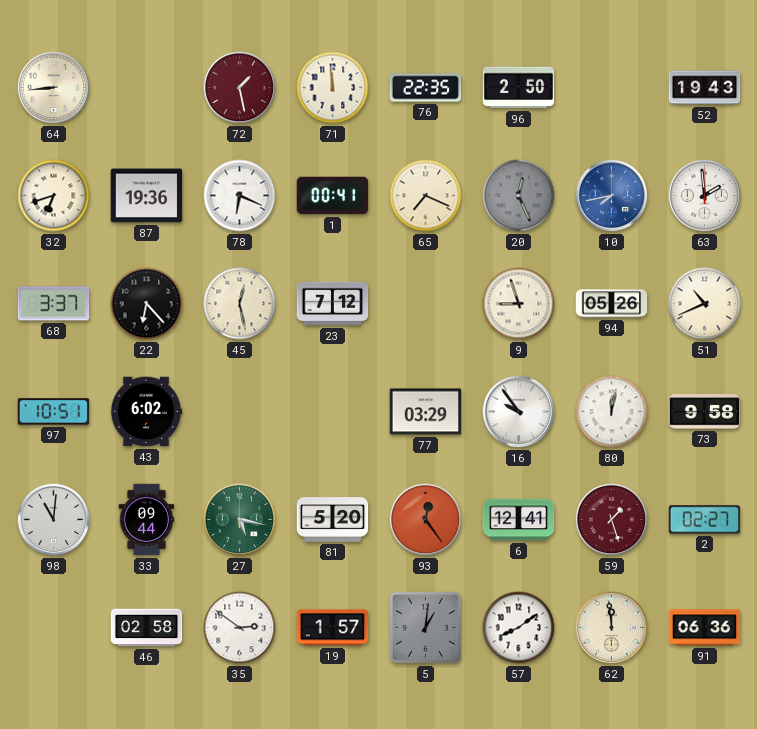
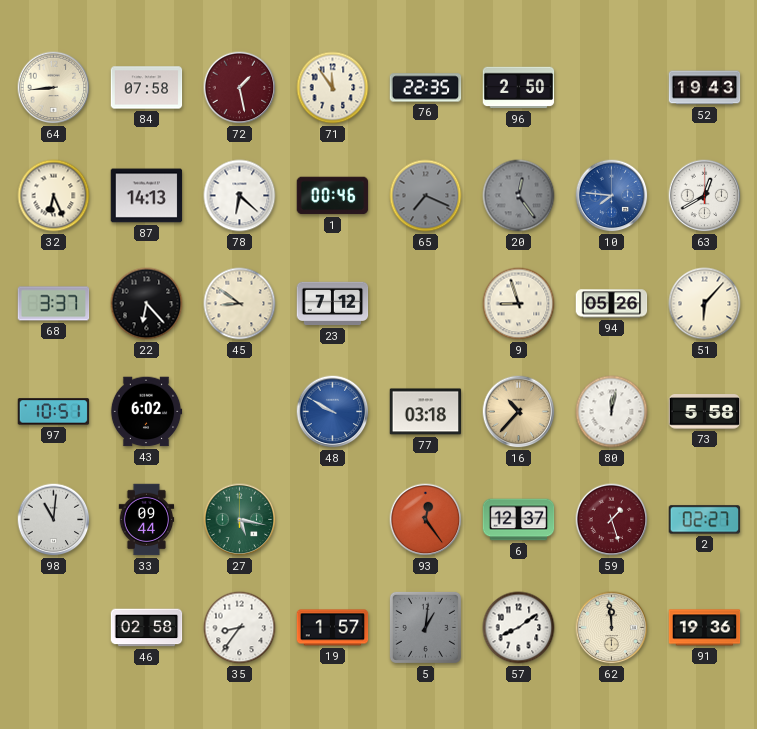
84: none -> 07:58
71: 11:59 -> 11:54
32: 6:42 -> 6:26
87: 19:36 -> 14:13
78: 6:19 -> 6:22
1: 00:41 -> 00:46
65 dial: cream -> grey
20: 12:26 -> 12:24
10: 7:43 -> 7:46
63: 1:59 -> 12:40
45: 12:28 -> 8:51
51: 10:41 -> 6:07
48: none -> 9:50
77: 03:29 -> 03:18
16: 9:54 -> 10:37
16 dial: white -> champagne
73: 9:58 -> 5:58
81: 5:20 -> none
6: 12:41 -> 12:37
35: 2:51 -> 8:36
91: 06:36 -> 19:36
